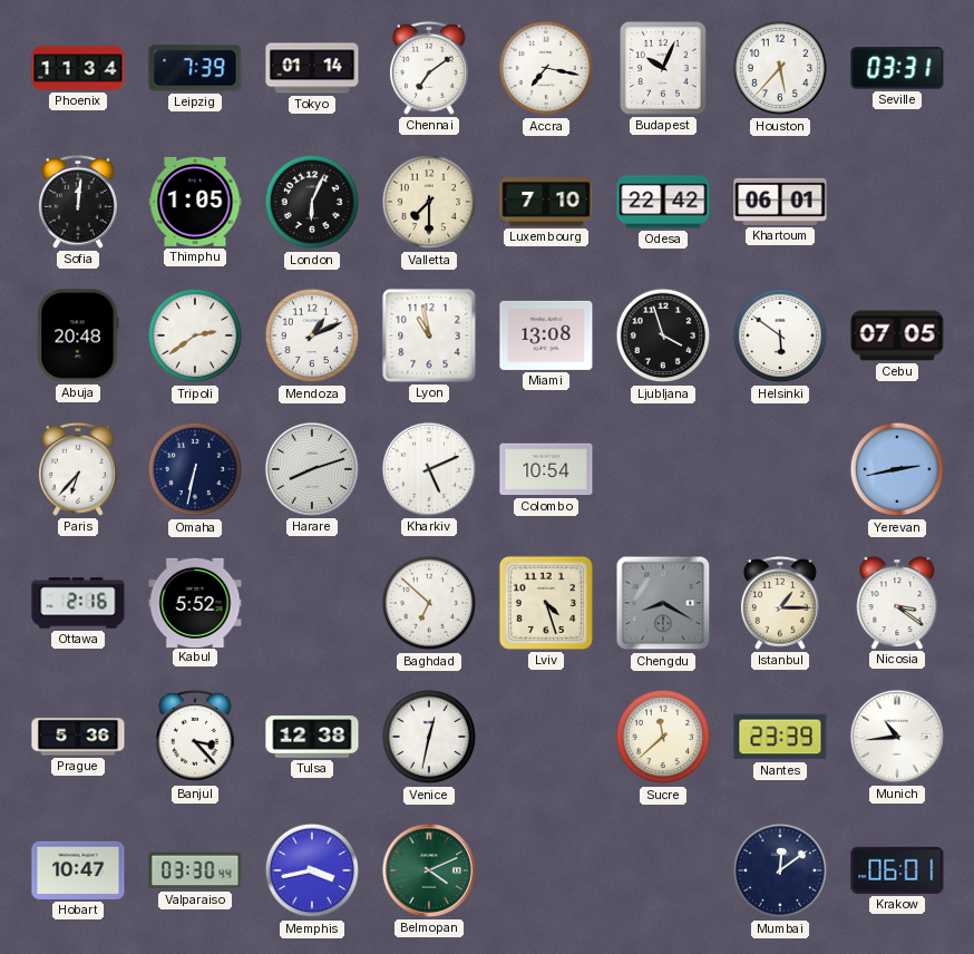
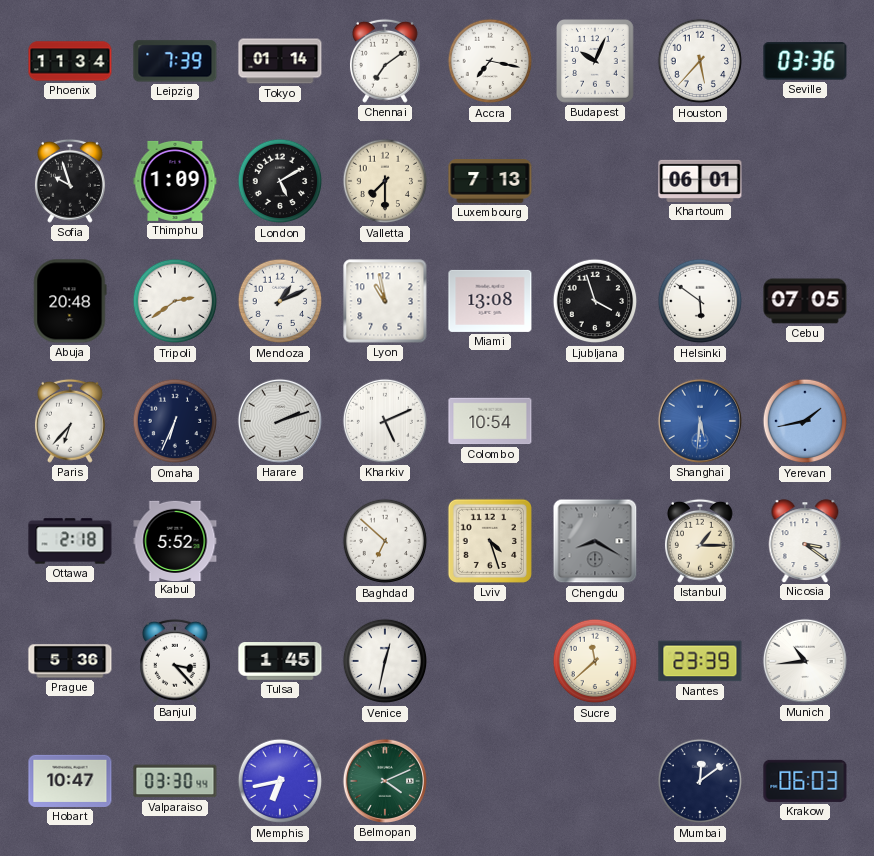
Seville: 03:31 -> 03:36
Sofia: 12:01 -> 9:57
Thimphu: 1:05 -> 1:09
London: 6:04 -> 5:10
Luxembourg: 7:10 -> 7:13
Odesa: 22:42 -> none
Omaha: 6:32 -> 6:34
Harare: 8:12 -> 2:12
Shanghai: none -> 5:31
Yerevan: 2:43 -> 1:43
Ottawa: 2:16 -> 2:18
Tulsa: 12:38 -> 1:45
Memphis: 3:43 -> 6:43
Krakow: 06:01 -> 06:03
